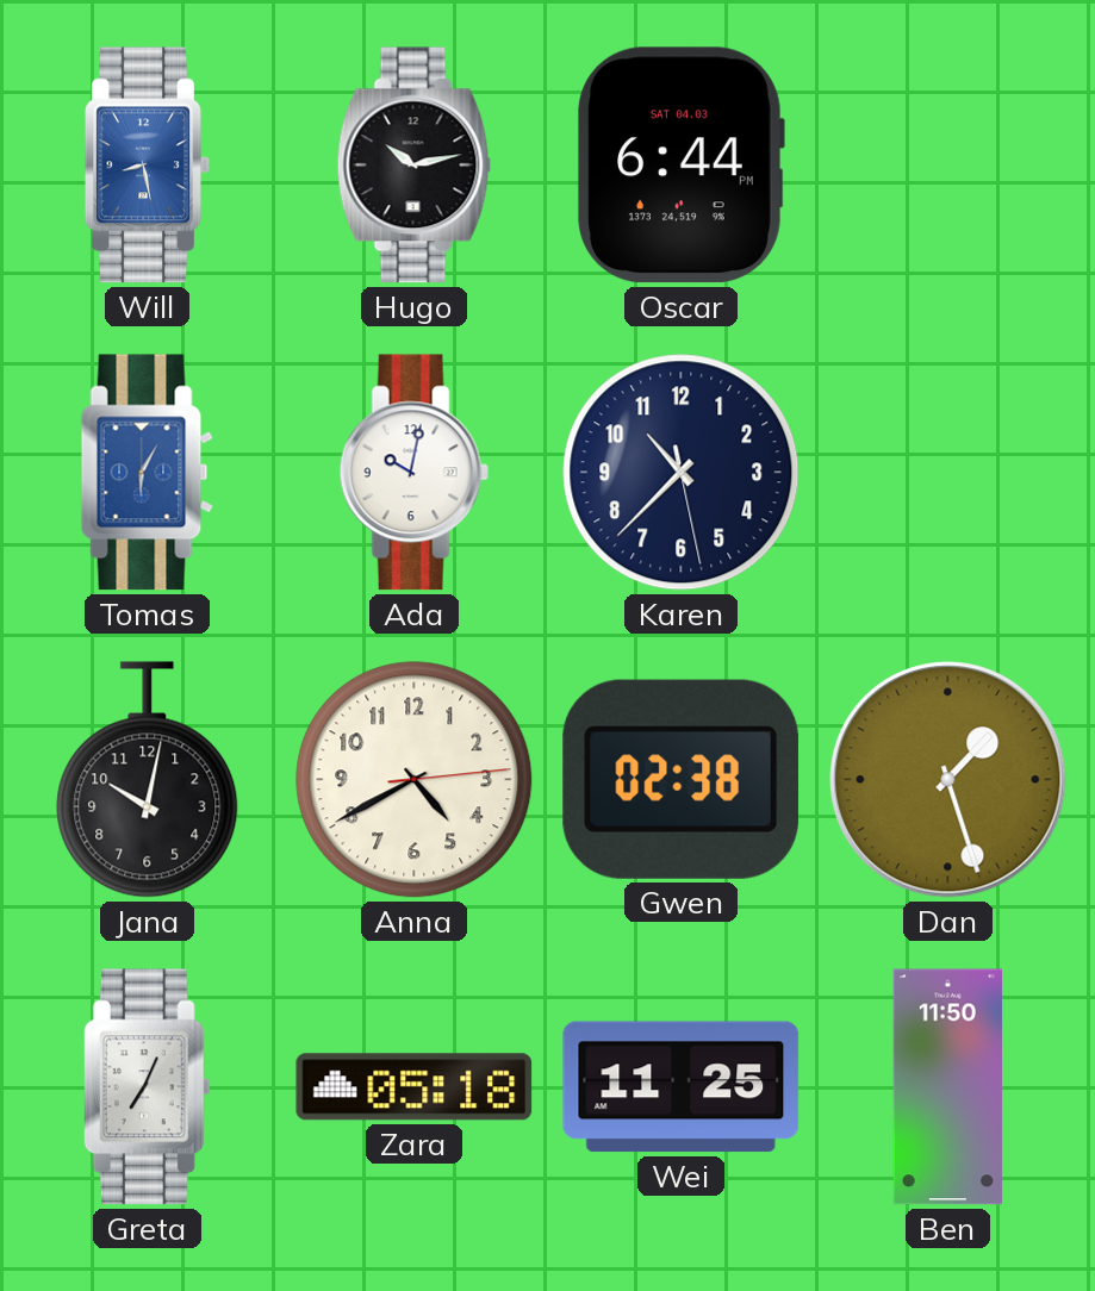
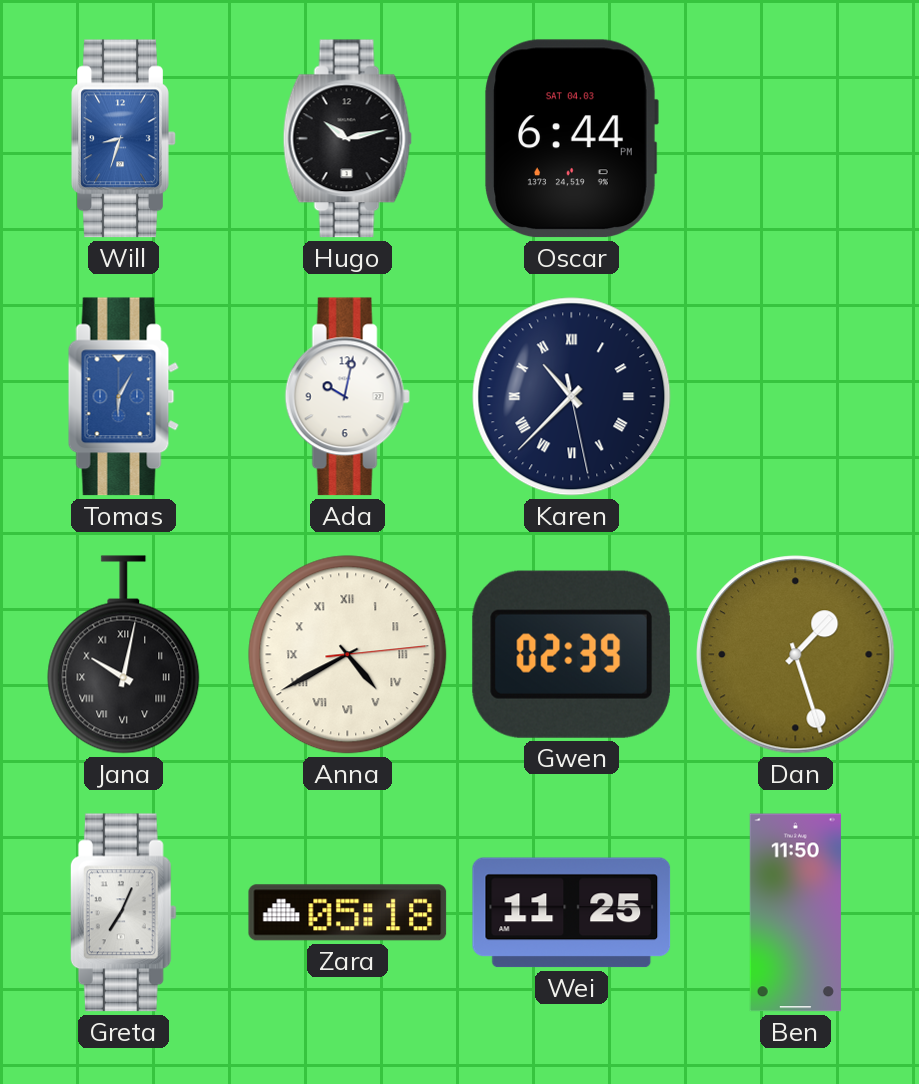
Will: 8:28 -> 8:33
Karen numerals: Arabic -> Roman
Jana numerals: Arabic -> Roman
Anna numerals: Arabic -> Roman
Gwen: 02:38 -> 02:39
